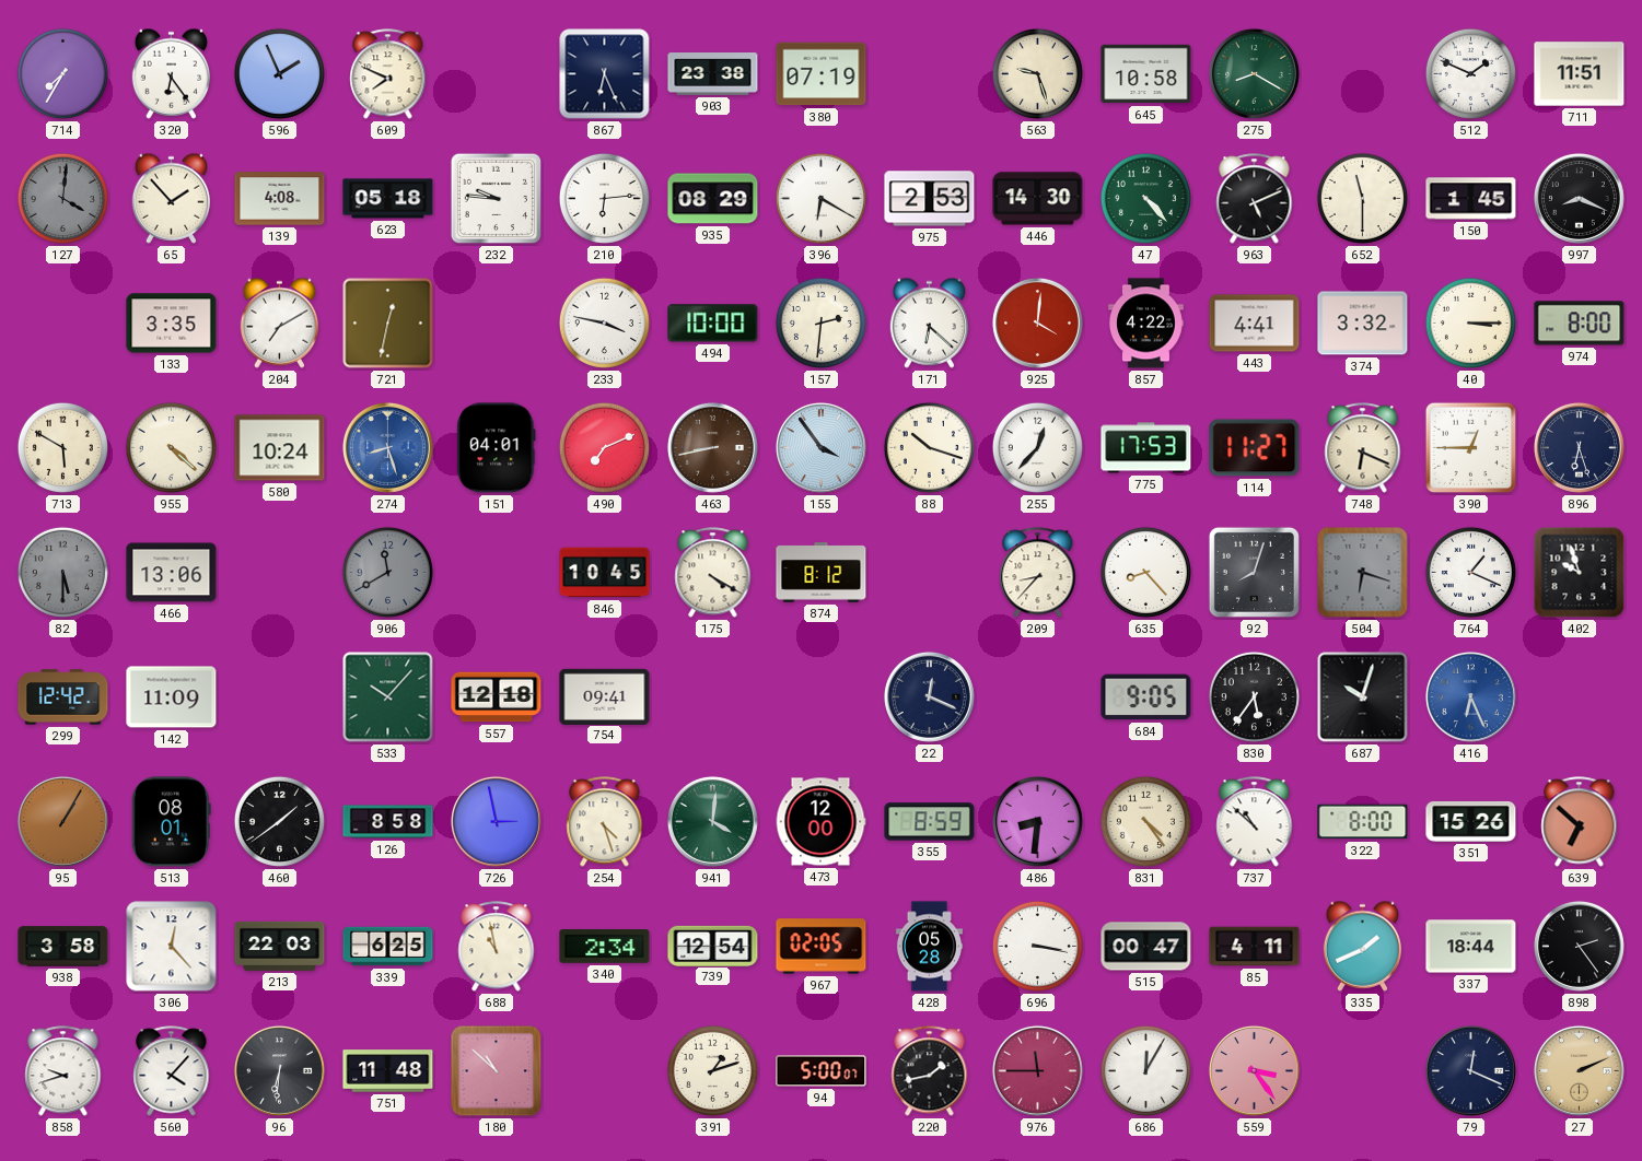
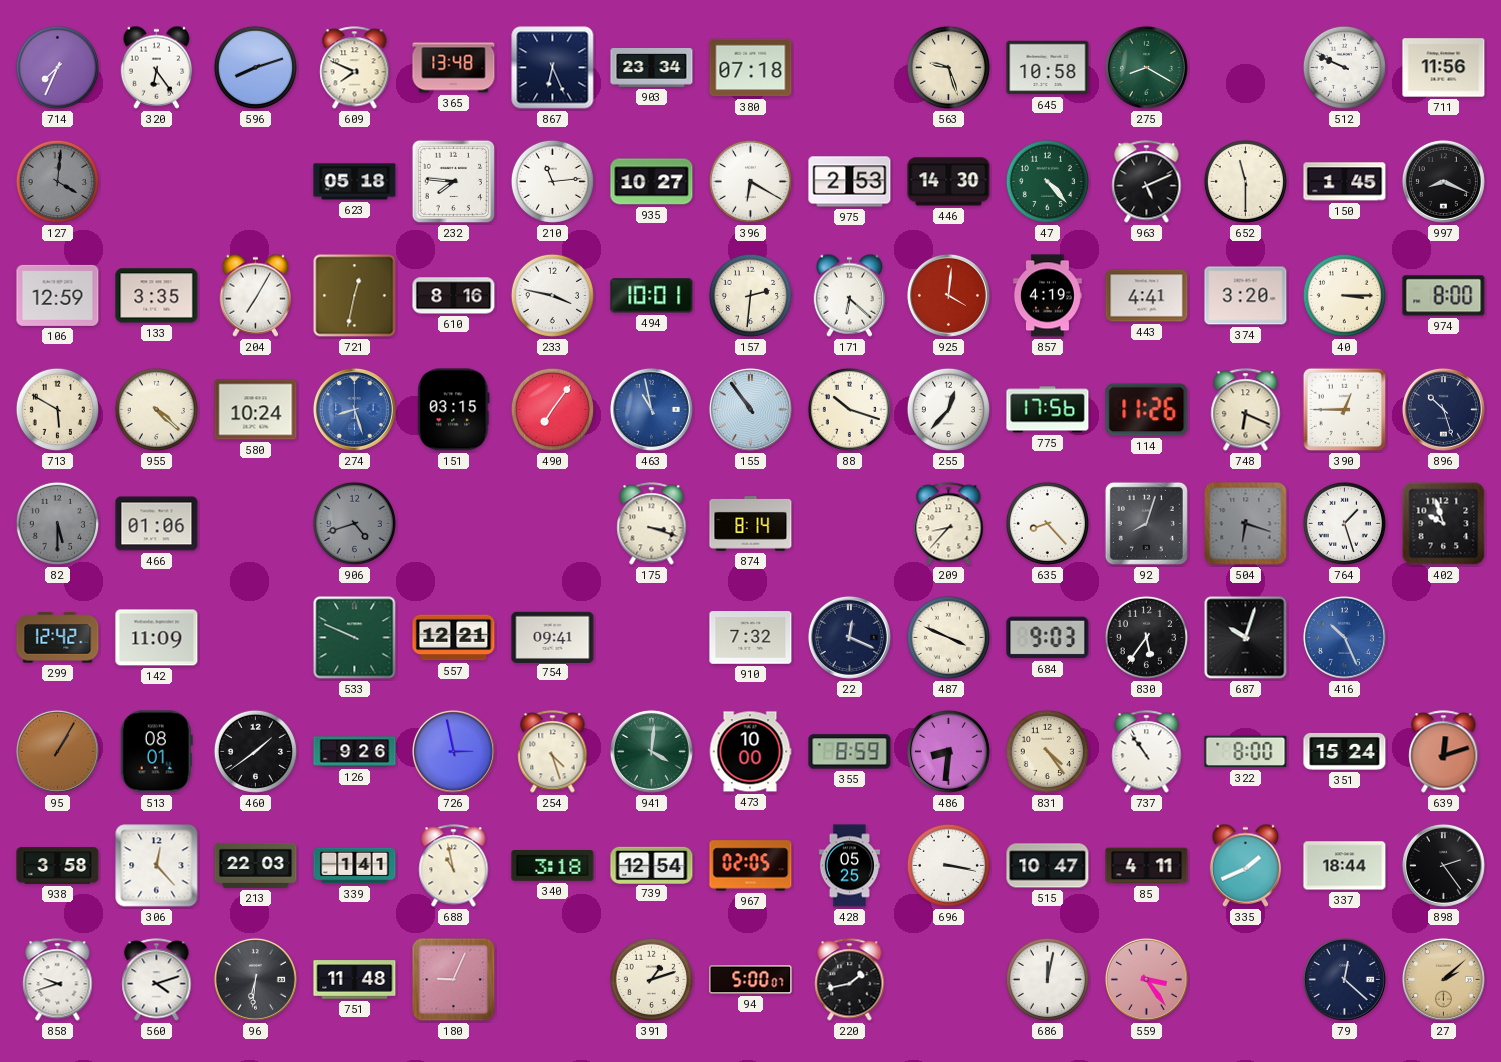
714: 7:35 -> 7:34
596: 1:56 -> 8:12
365: none -> 13:48
903: 23:38 -> 23:34
380: 07:19 -> 07:18
512: 1:49 -> 9:49
711: 11:51 -> 11:56
65: 1:53 -> none
139: 4:08 -> none
232: 9:46 -> 7:46
210: 6:14 -> 11:14
935: 08:29 -> 10:27
106: none -> 12:59
204: 7:10 -> 7:05
610: none -> 8:16
494: 10:00 -> 10:01
857: 4:22 -> 4:19
374: 3:32 -> 3:20
151: 04:01 -> 03:15
490: 7:11 -> 7:06
463: 8:43 -> 10:58
463 dial: brown -> blue
155: 3:54 -> 10:54
775: 17:53 -> 17:56
114: 11:27 -> 11:26
896: 6:27 -> 10:27
466: 13:06 -> 01:06
906: 11:40 -> 4:42
846: 10:45 -> none
175: 4:20 -> 3:18
874: 8:12 -> 8:14
764: 1:19 -> 1:27
533: 10:07 -> 9:49
557: 12:18 -> 12:21
910: none -> 7:32
487: none -> 3:49
684: 9:05 -> 9:03
416: 6:26 -> 10:26
126: 8:58 -> 9:26
473: 12:00 -> 10:00
737: 10:52 -> 10:54
351: 15:26 -> 15:24
639: 6:52 -> 12:12
339: 6:25 -> 1:41
340: 2:34 -> 3:18
428: 05:28 -> 05:25
515: 00:47 -> 10:47
560: 4:07 -> 4:12
180: 10:52 -> 9:04
976: 11:45 -> none
686: 12:05 -> 12:02
79: 12:19 -> 12:22
27: 2:11 -> 2:08
